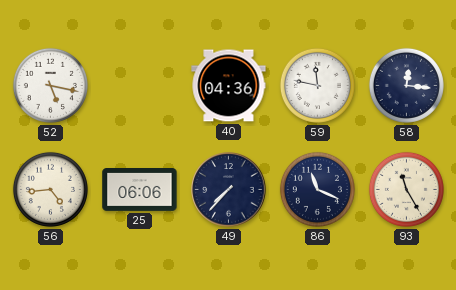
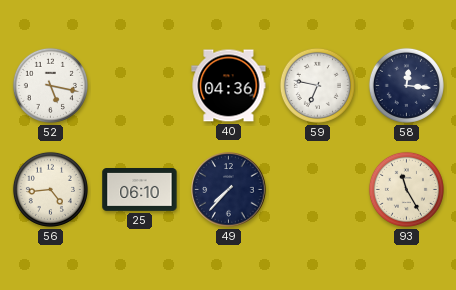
59: 11:47 -> 6:47
25: 06:06 -> 06:10
86: 11:19 -> none
